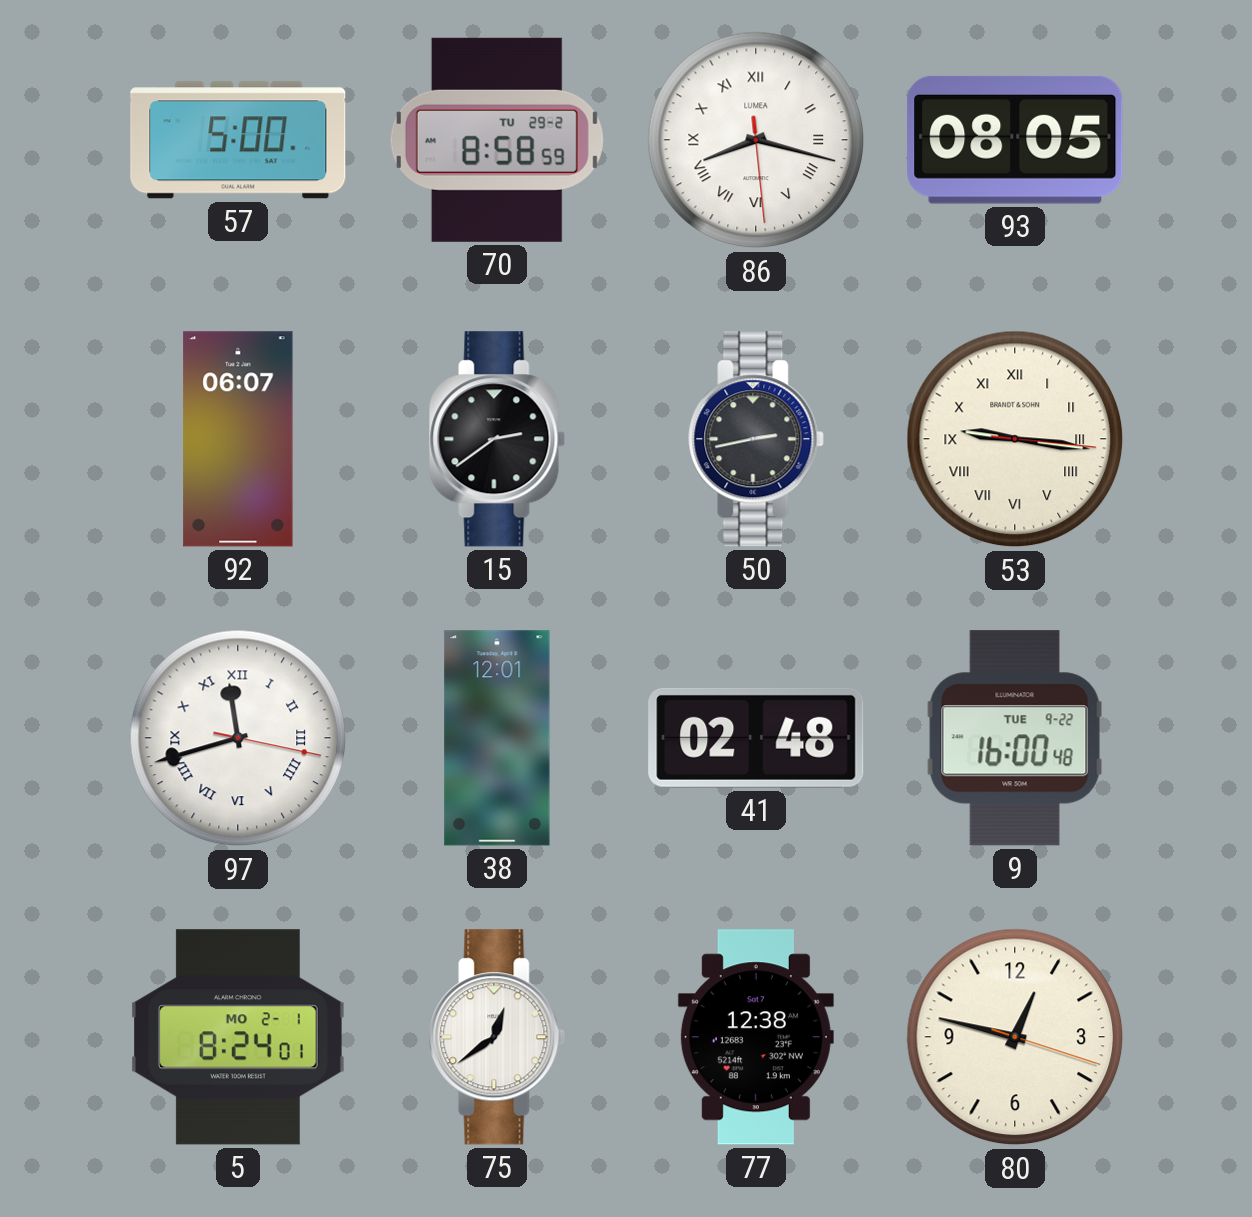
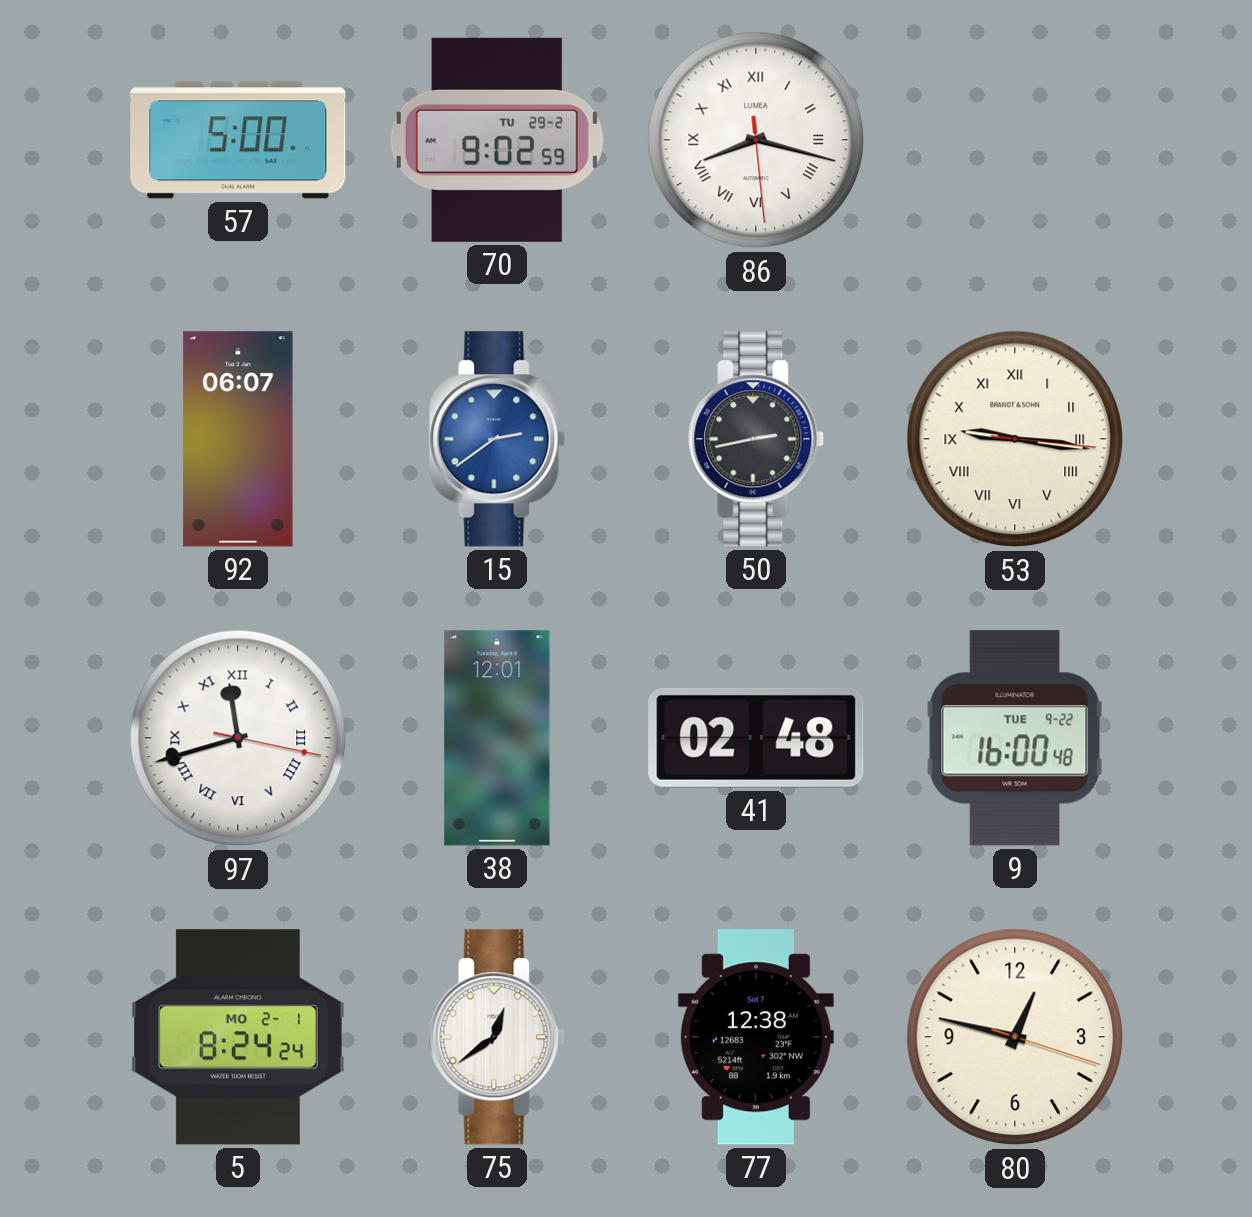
70: 8:58 -> 9:02
93: 08:05 -> none
15 dial: black -> blue
5: 8:24:01 -> 8:24:24
